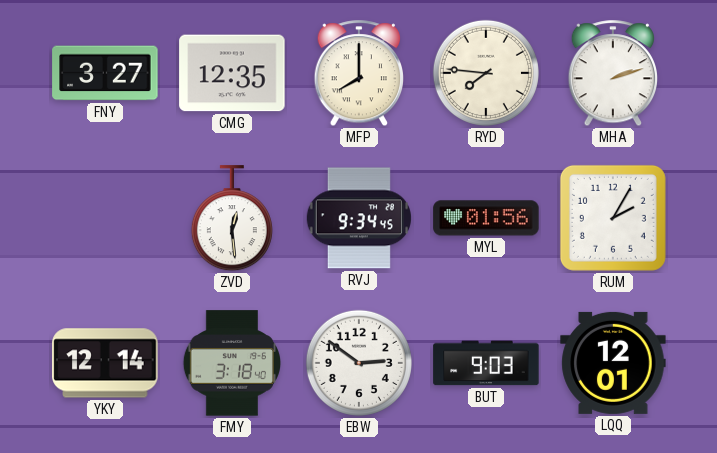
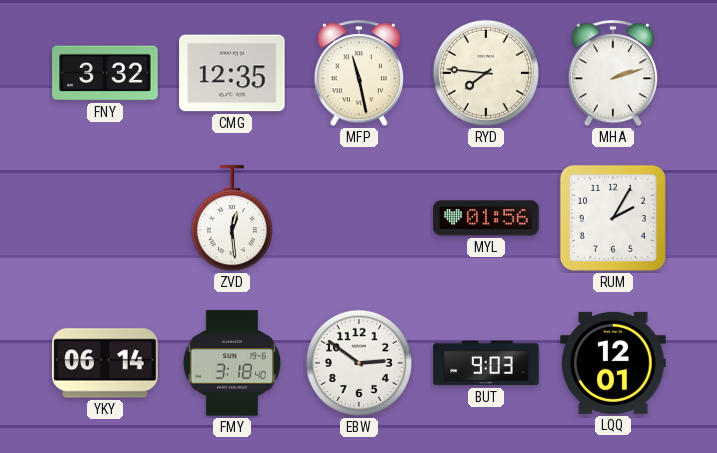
FNY: 3:27 -> 3:32
MFP: 8:00 -> 11:28
RVJ: 9:34 -> none
YKY: 12:14 -> 06:14
